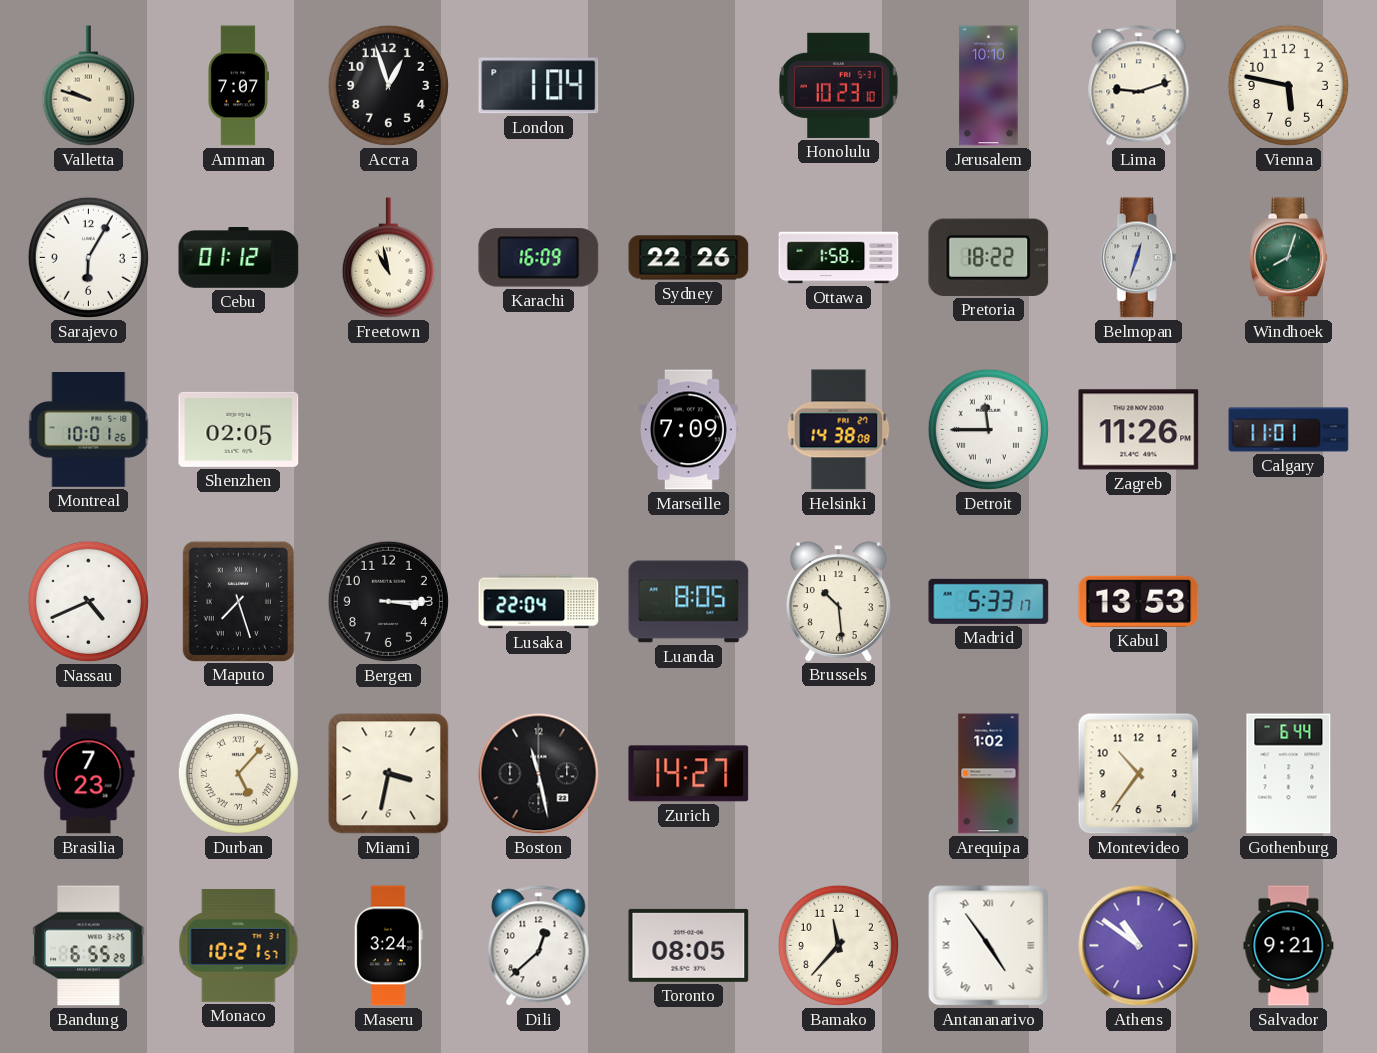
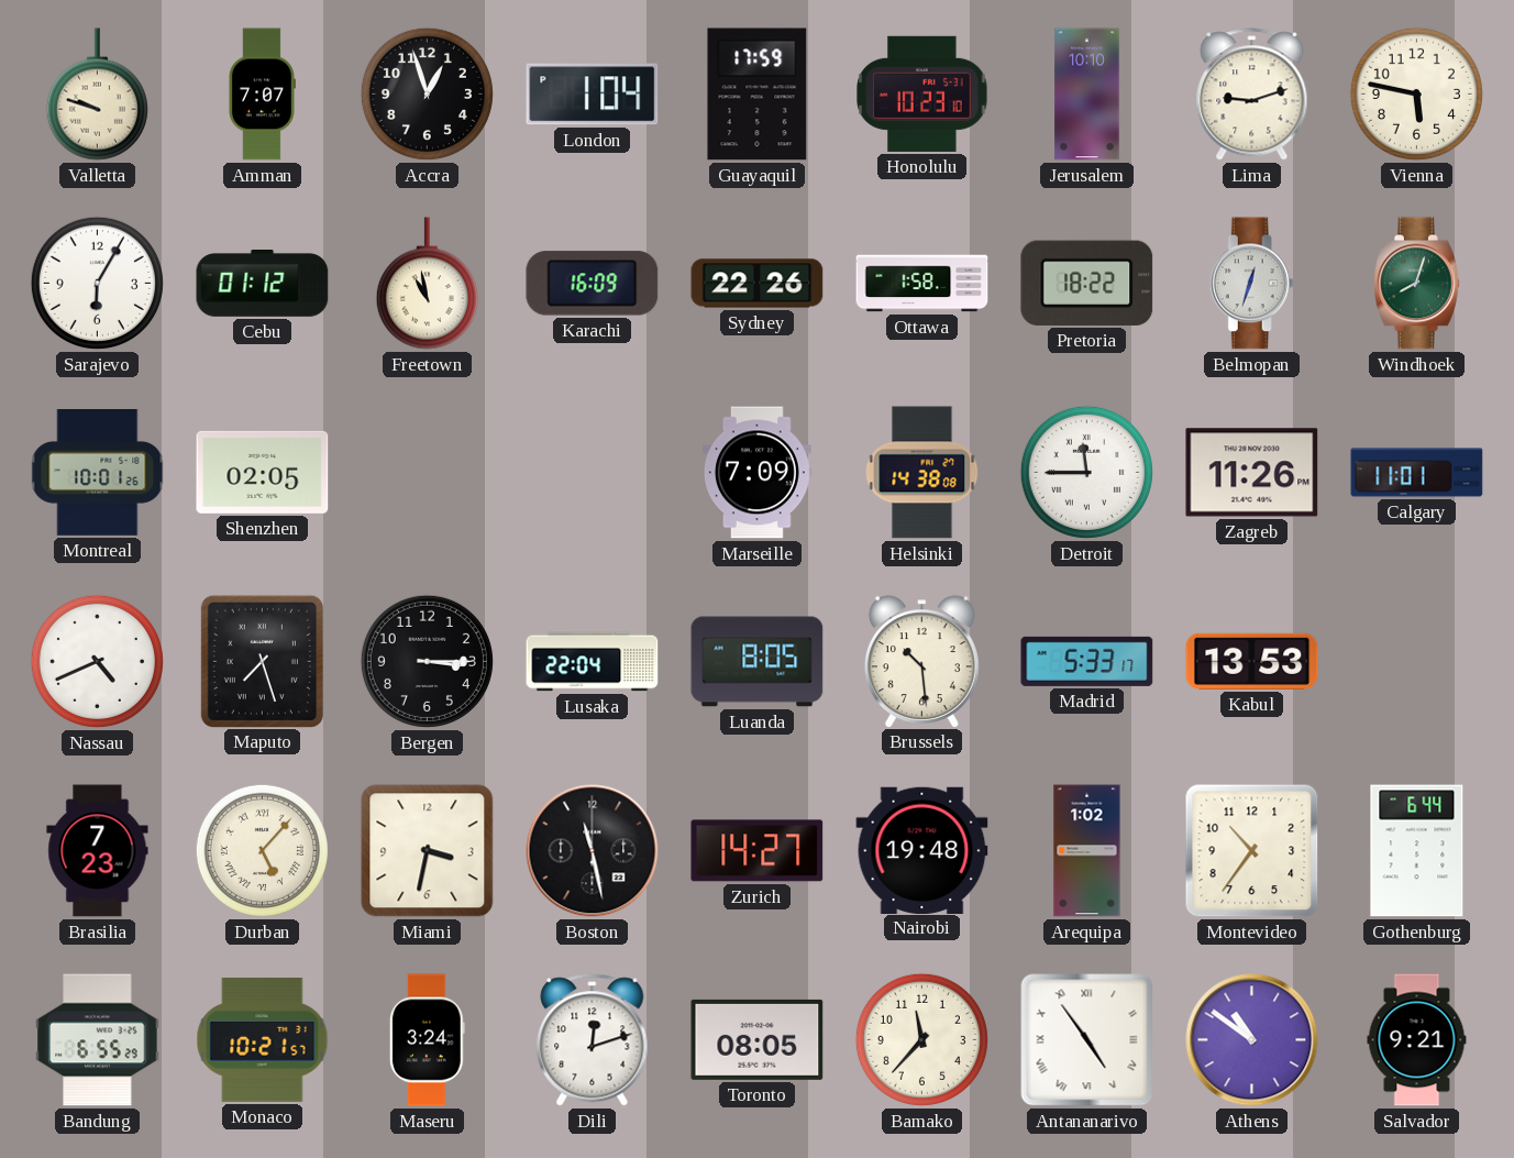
Guayaquil: none -> 17:59
Nairobi: none -> 19:48
Dili: 12:38 -> 12:12
